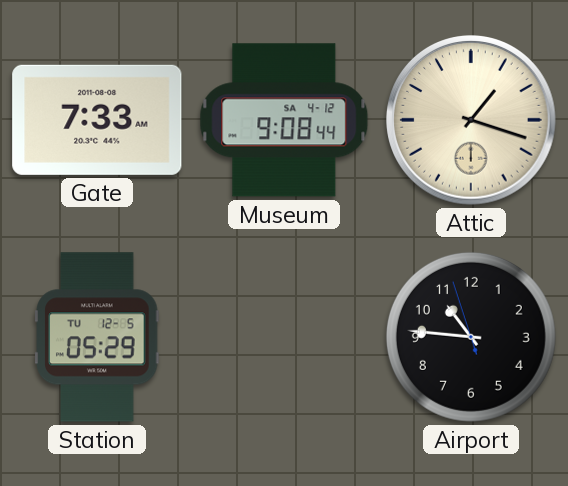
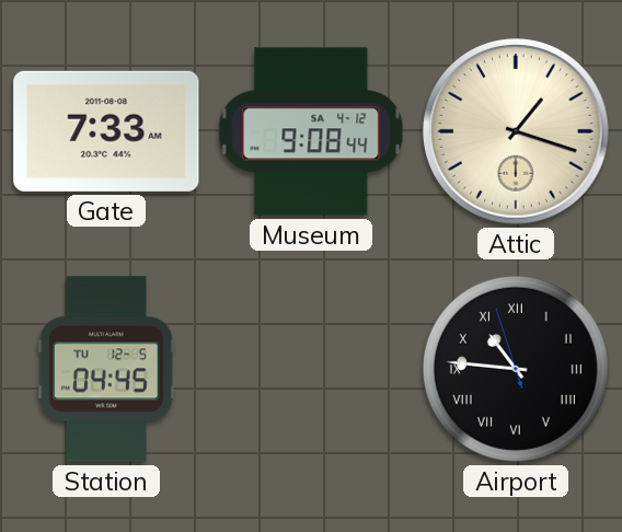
Station: 05:29 -> 04:45
Airport numerals: Arabic -> Roman
